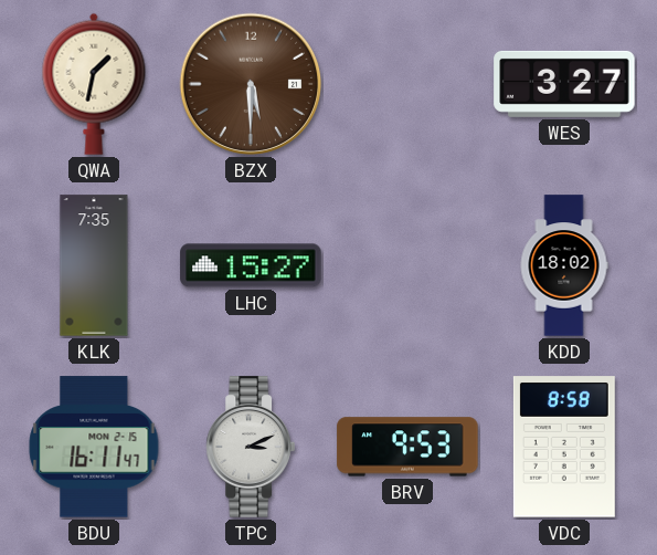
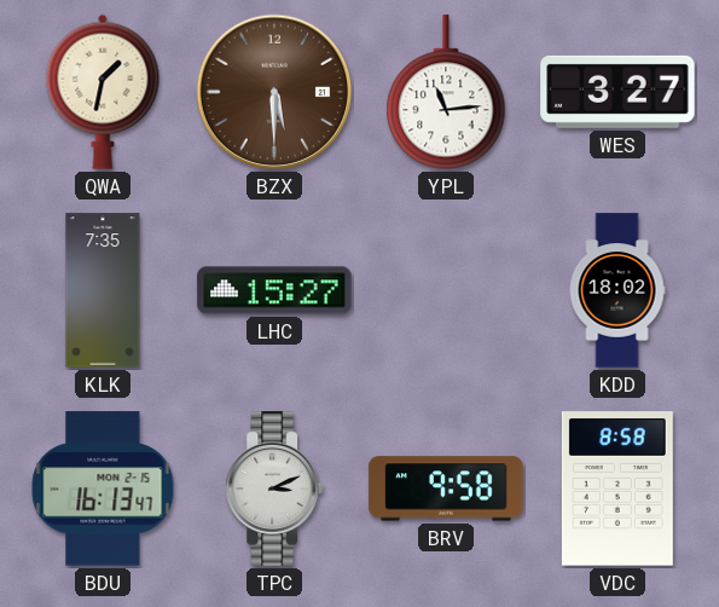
YPL: none -> 11:14
BDU: 16:11 -> 16:13
BRV: 9:53 -> 9:58
